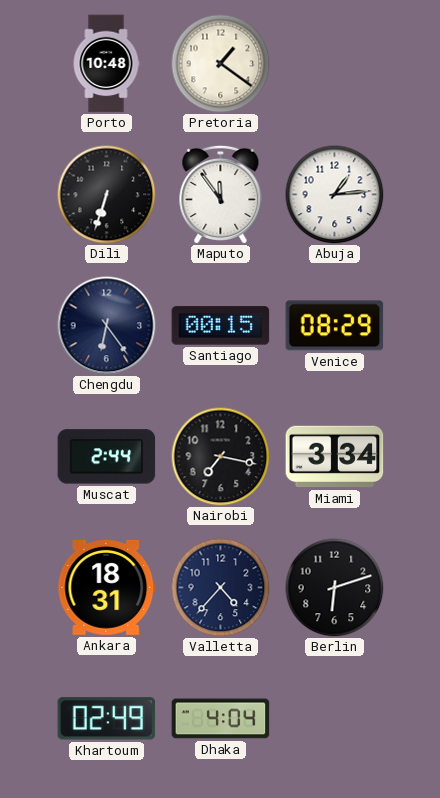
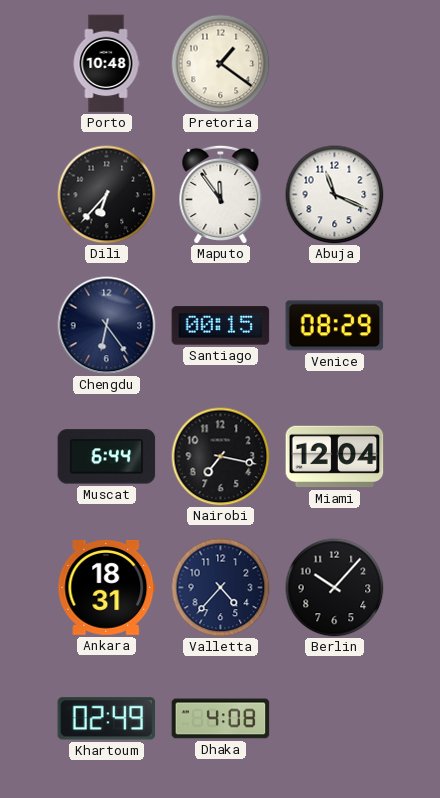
Dili: 6:33 -> 6:37
Abuja: 1:14 -> 11:19
Muscat: 2:44 -> 6:44
Miami: 3:34 -> 12:04
Berlin: 6:12 -> 10:07
Dhaka: 4:04 -> 4:08
